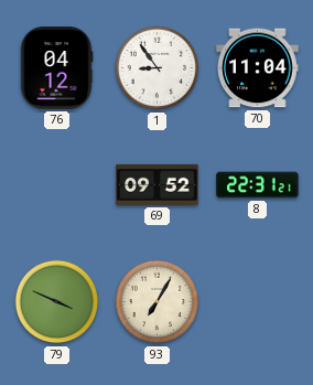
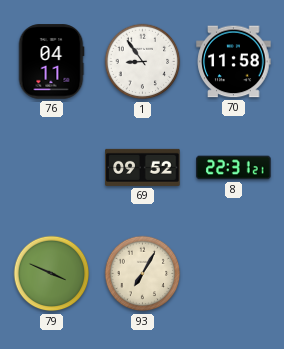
76: 04:12 -> 04:11
70: 11:04 -> 11:58
